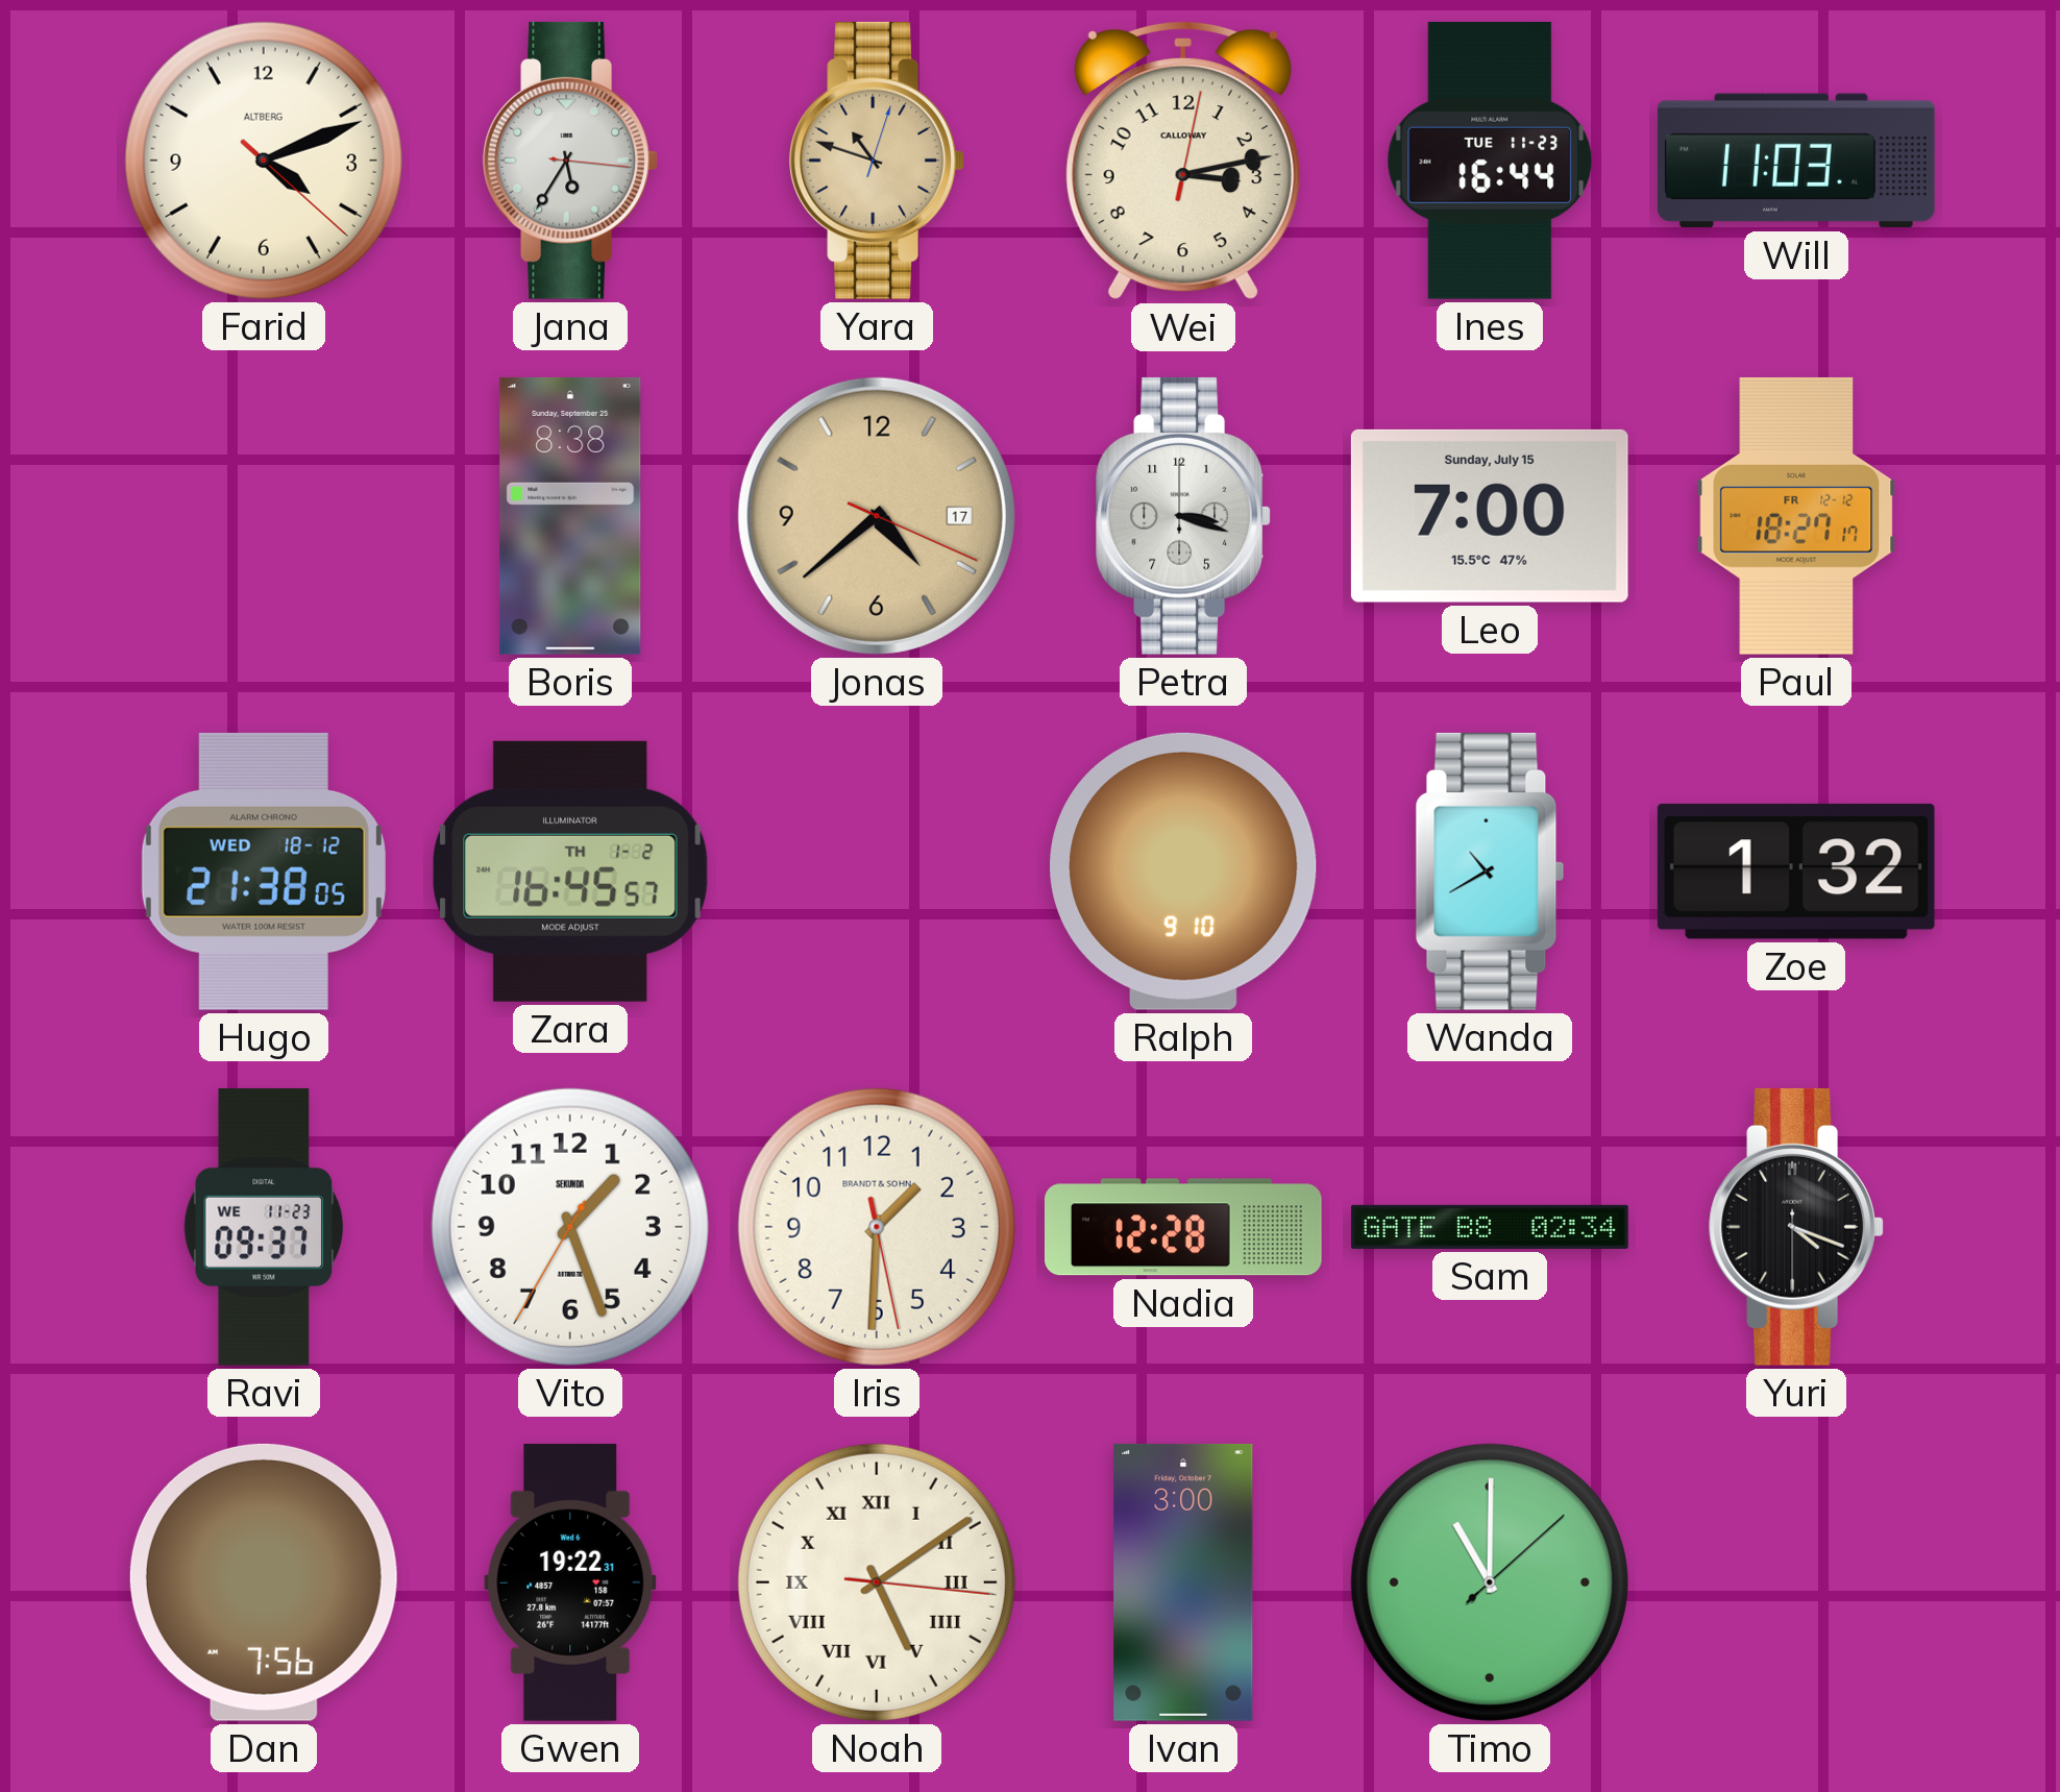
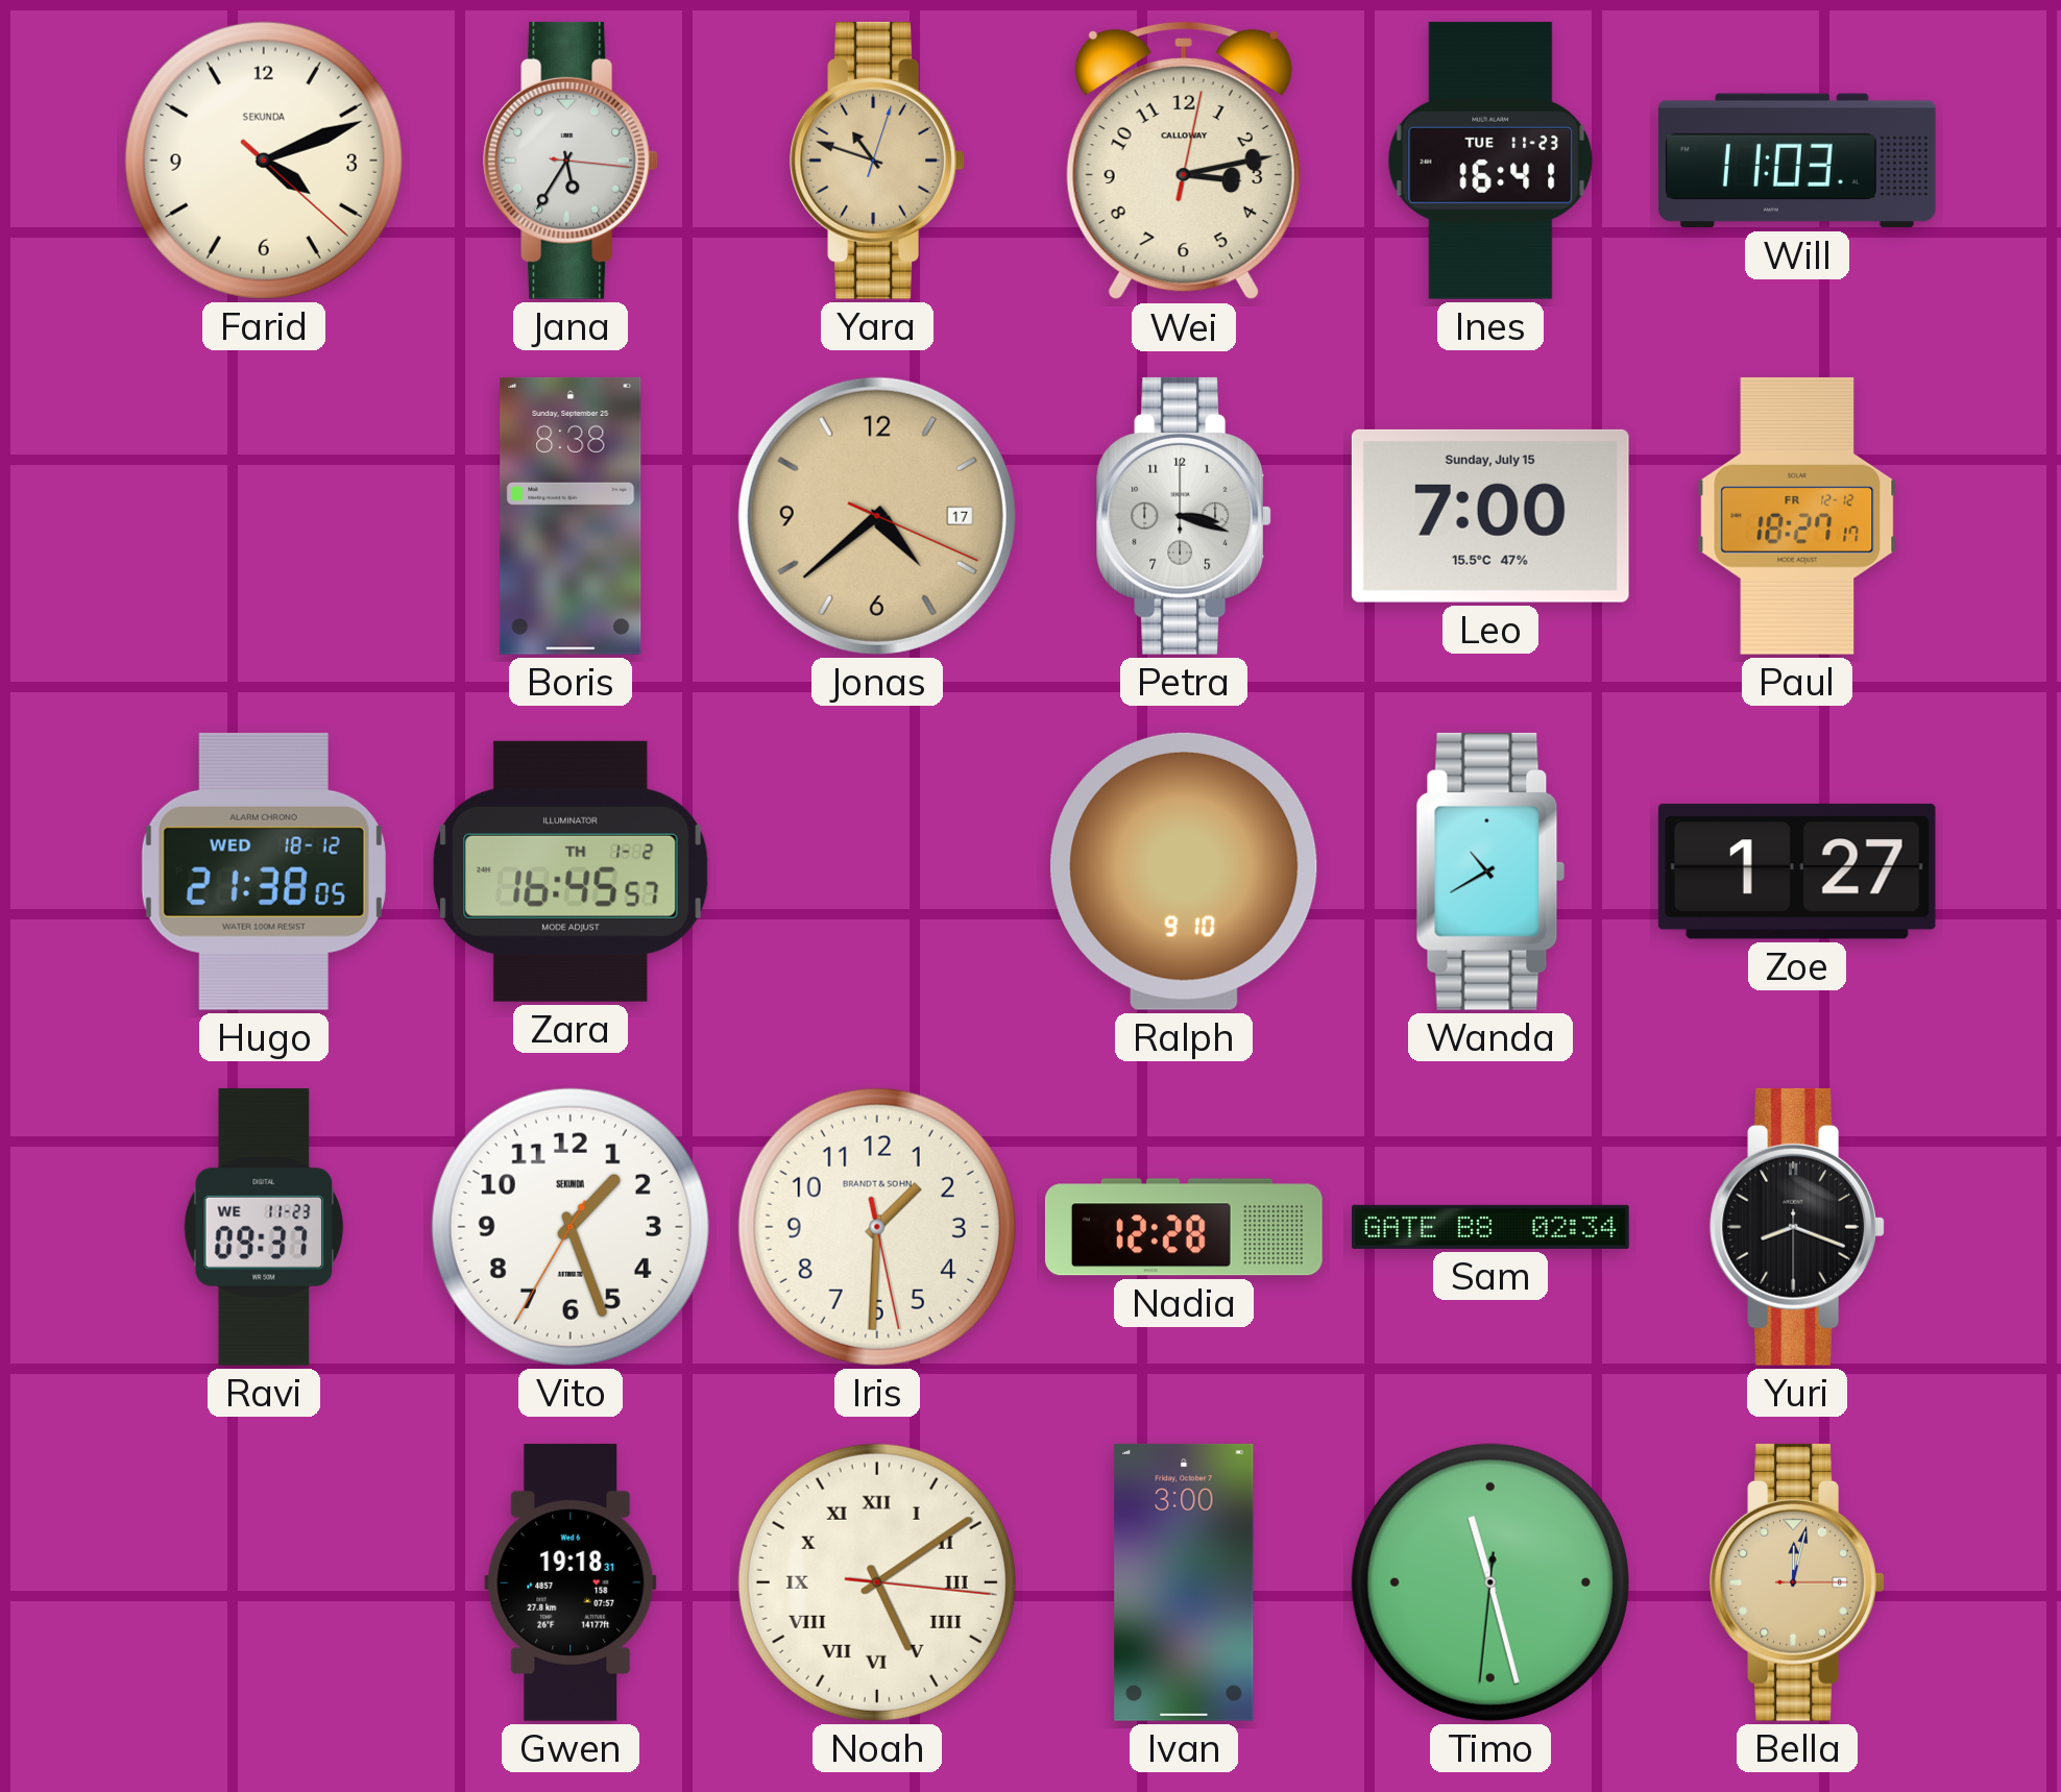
Farid brand: ALTBERG -> SEKUNDA
Ines: 16:44 -> 16:41
Zoe: 1:32 -> 1:27
Yuri: 4:18 -> 8:18
Dan: 7:56 -> none
Gwen: 19:22 -> 19:18
Timo: 11:00 -> 11:27
Bella: none -> 12:02
